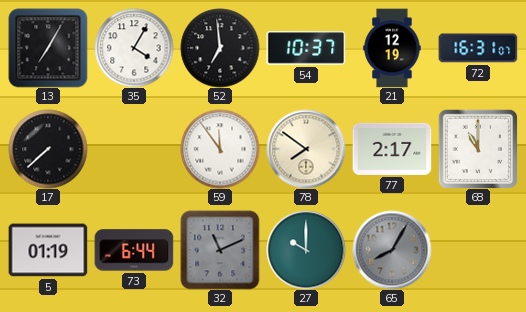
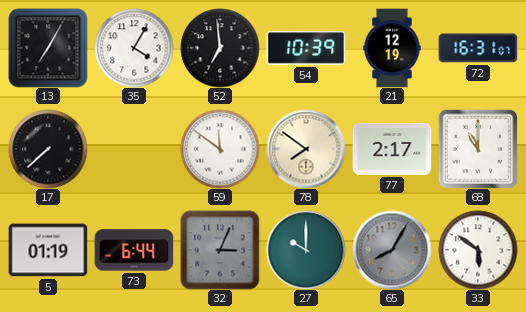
54: 10:37 -> 10:39
59: 11:54 -> 11:51
32: 11:11 -> 3:04
33: none -> 5:51
